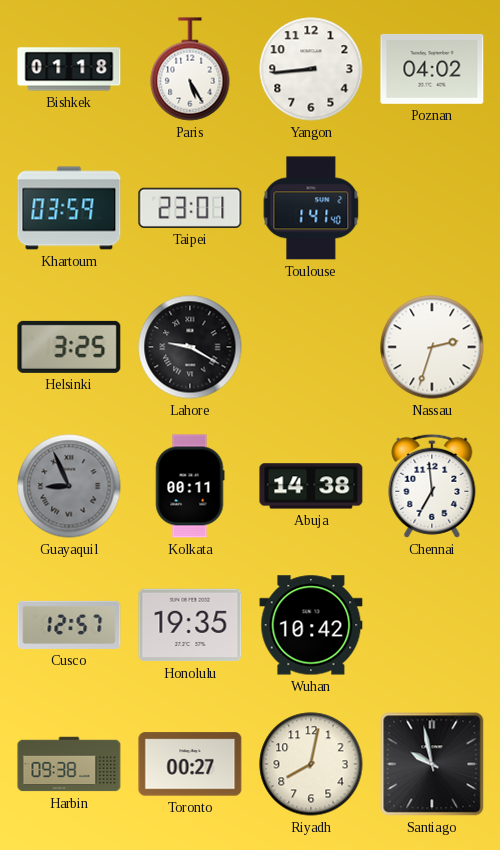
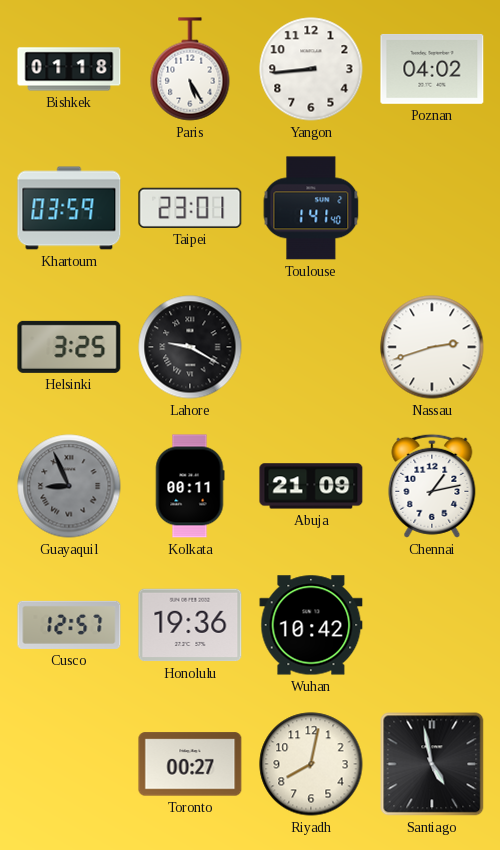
Nassau: 2:33 -> 2:42
Abuja: 14:38 -> 21:09
Chennai: 6:59 -> 1:13
Honolulu: 19:35 -> 19:36
Harbin: 09:38 -> none
Santiago: 9:58 -> 4:58
